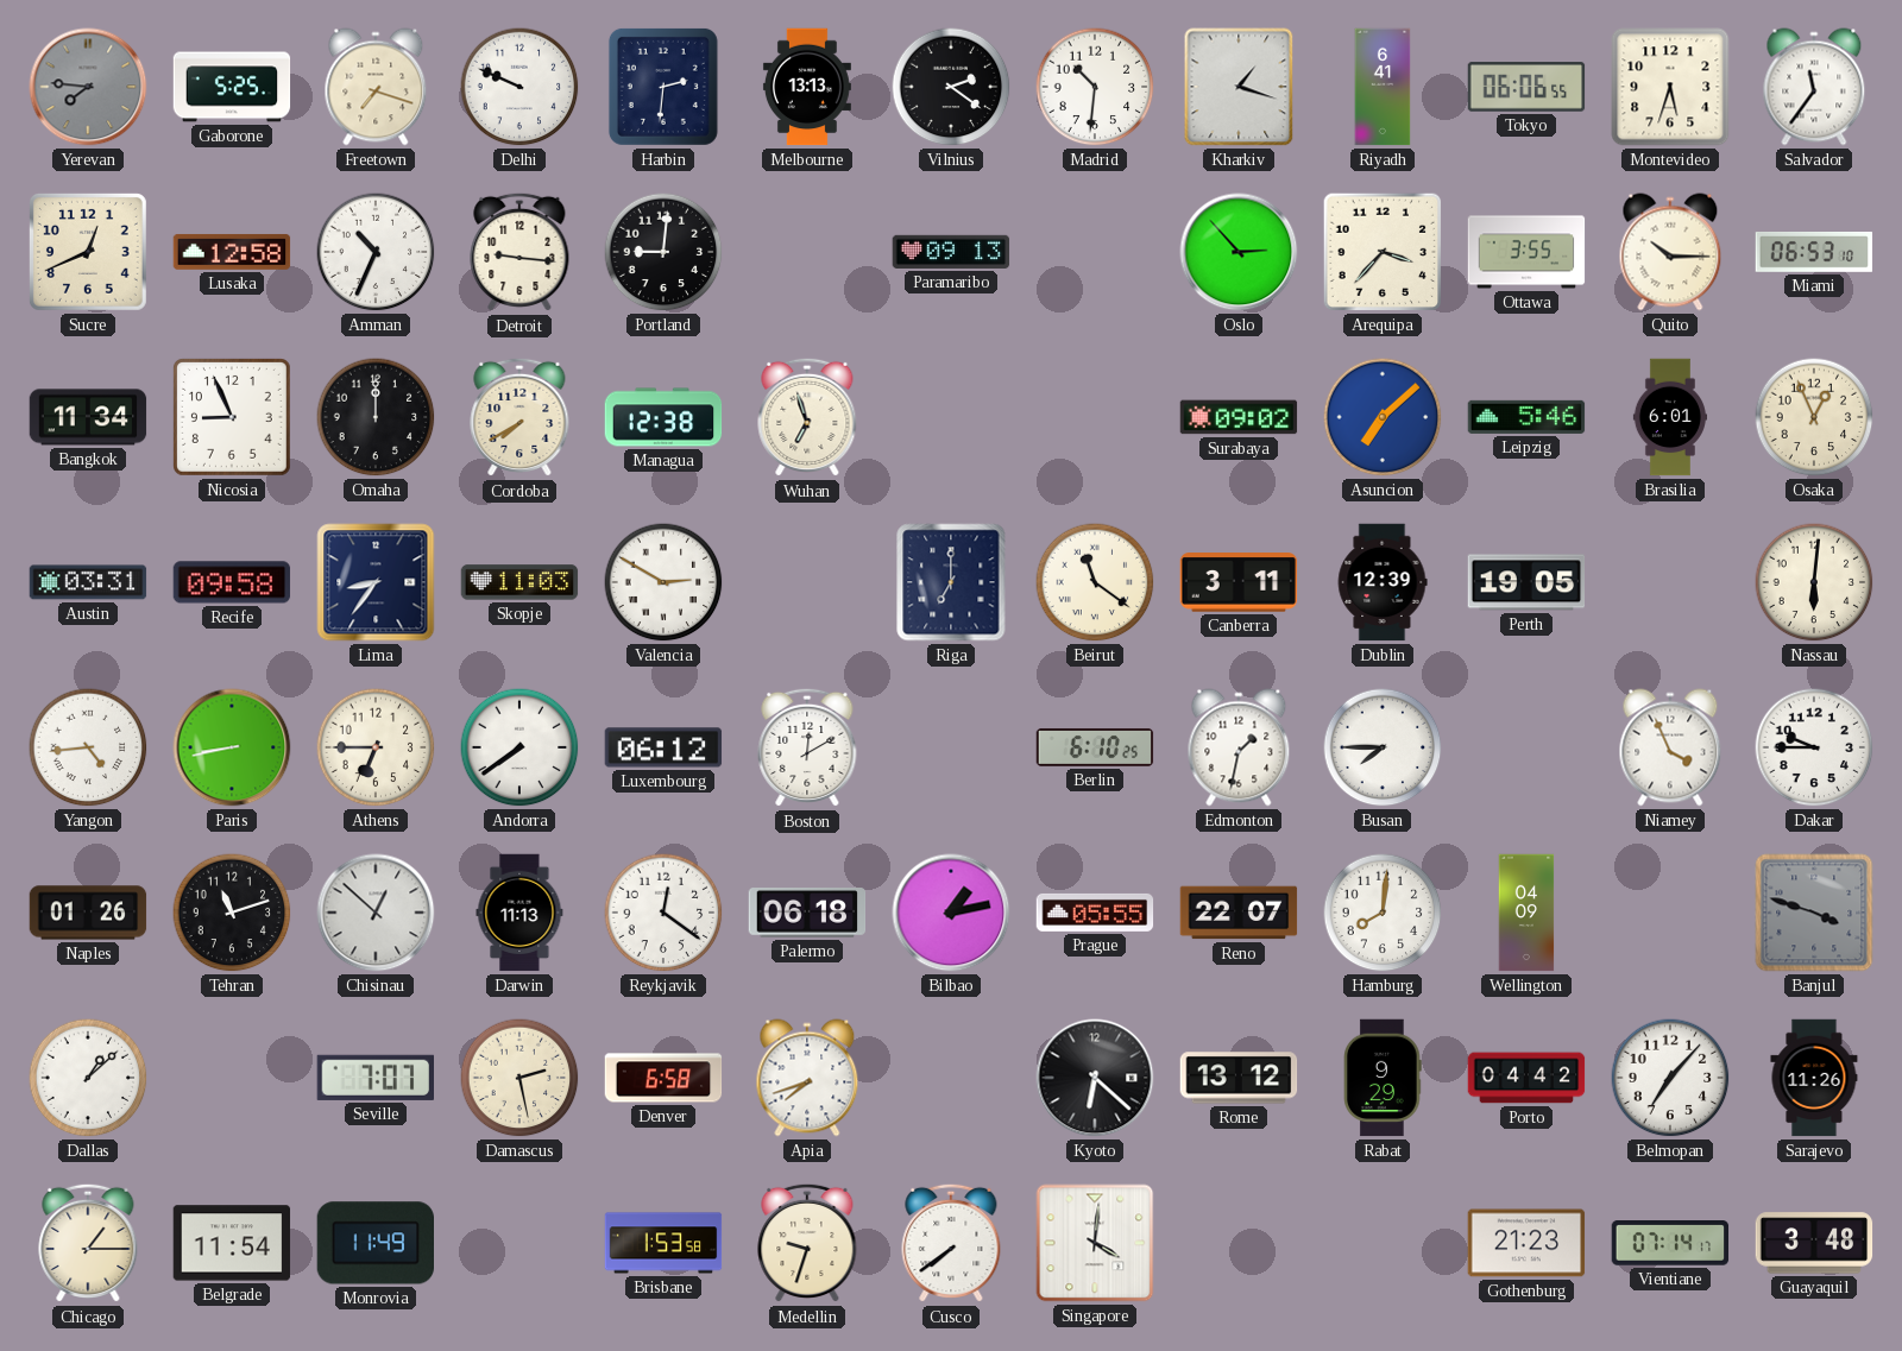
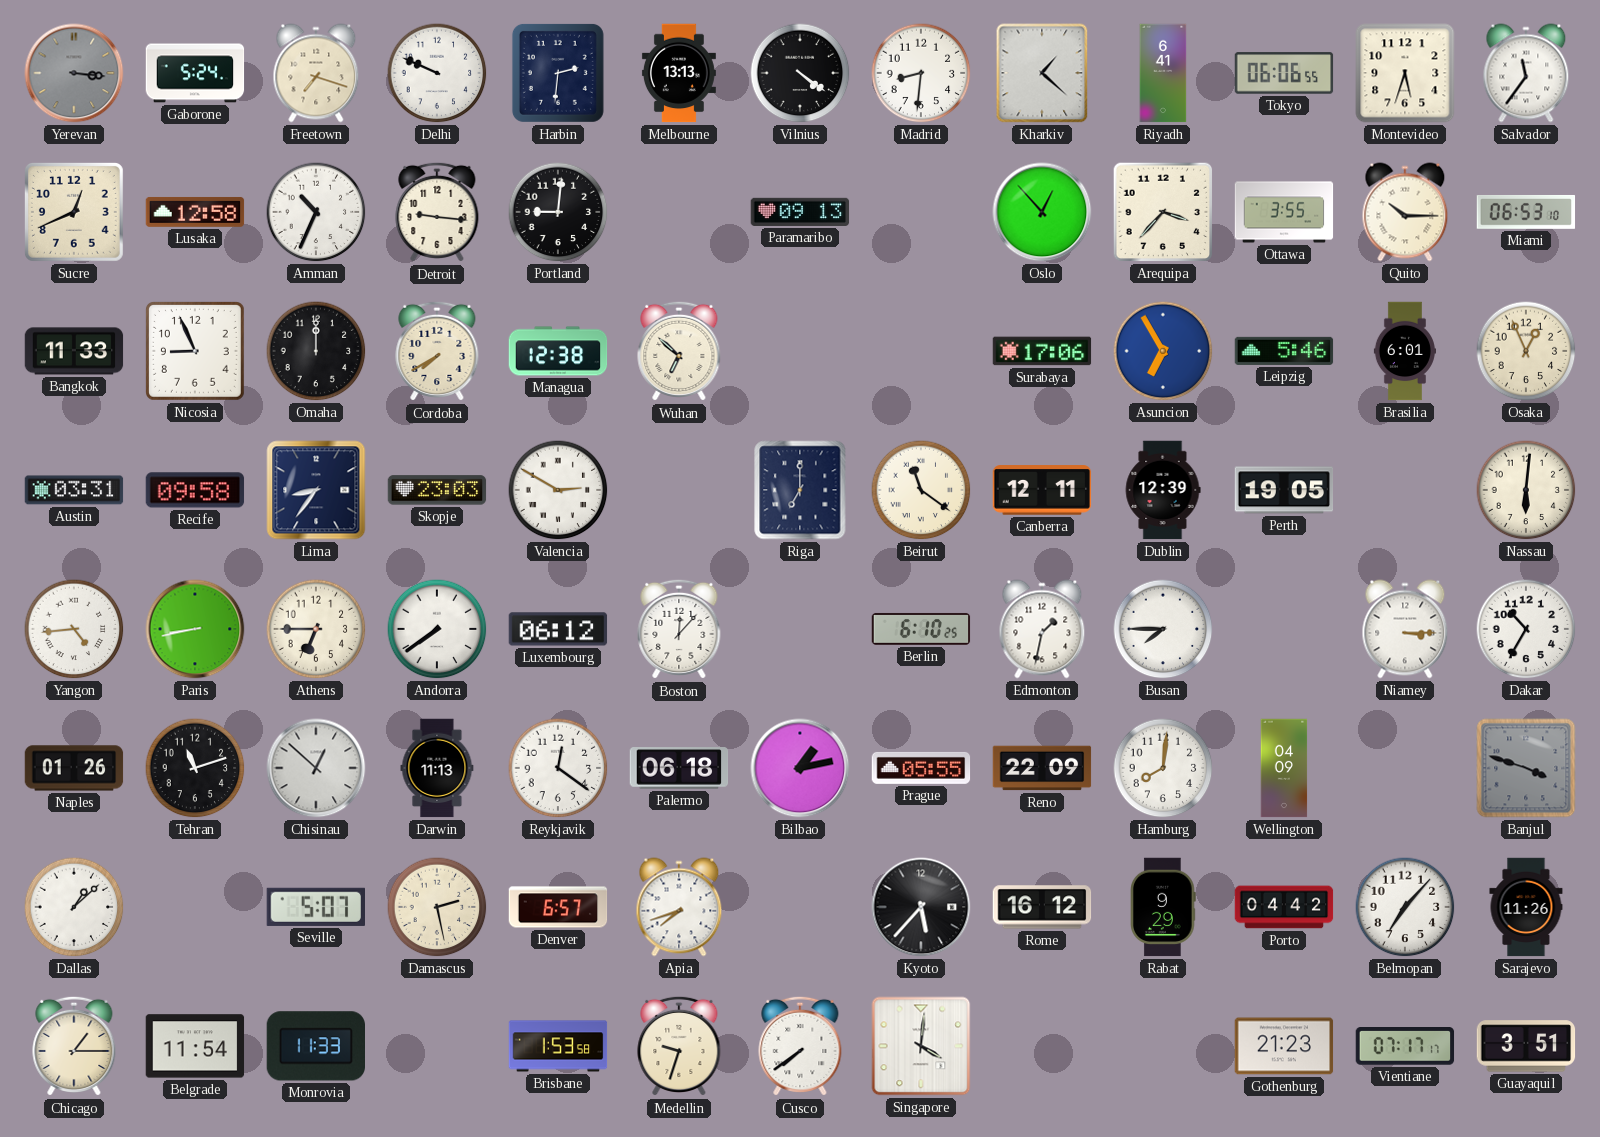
Yerevan: 7:46 -> 3:16
Gaborone: 5:25 -> 5:24
Vilnius: 2:21 -> 4:21
Madrid: 10:31 -> 8:31
Kharkiv: 1:18 -> 1:22
Oslo: 2:53 -> 12:53
Bangkok: 11:34 -> 11:33
Wuhan: 6:57 -> 6:52
Surabaya: 09:02 -> 17:06
Asuncion: 7:08 -> 6:55
Skopje: 11:03 -> 23:03
Canberra: 3:11 -> 12:11
Boston: 12:10 -> 12:07
Niamey: 3:56 -> 3:15
Dakar: 9:45 -> 10:35
Reno: 22:07 -> 22:09
Seville: 7:07 -> 5:07
Denver: 6:58 -> 6:57
Kyoto: 6:22 -> 5:37
Rome: 13:12 -> 16:12
Monrovia: 11:49 -> 11:33
Vientiane: 07:14 -> 07:17
Guayaquil: 3:48 -> 3:51
